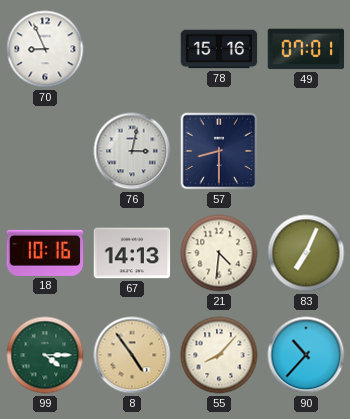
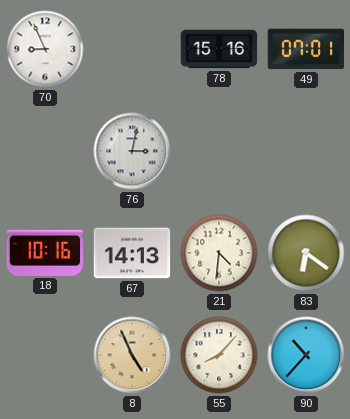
57: 8:30 -> none
83: 7:04 -> 6:21
99: 4:15 -> none
8: 4:54 -> 4:56
